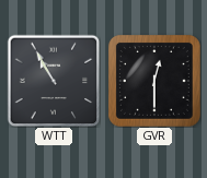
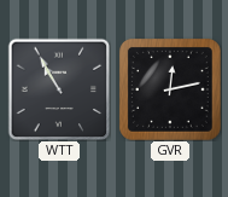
GVR: 12:30 -> 12:13
